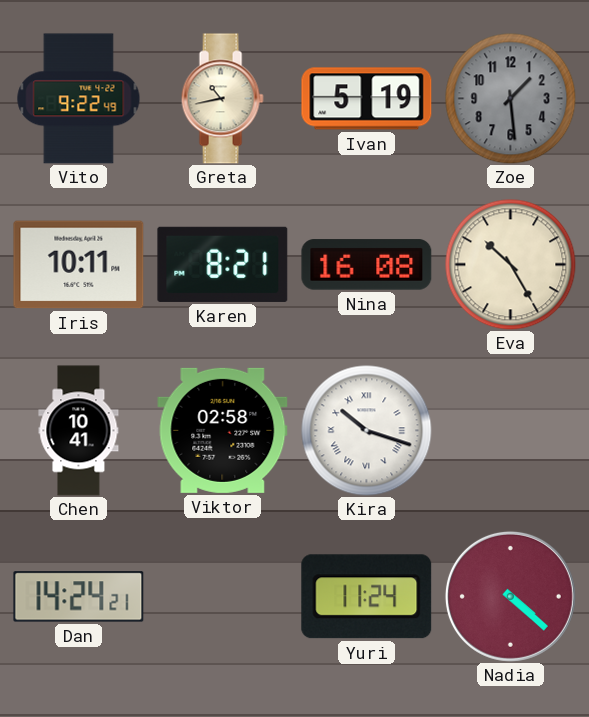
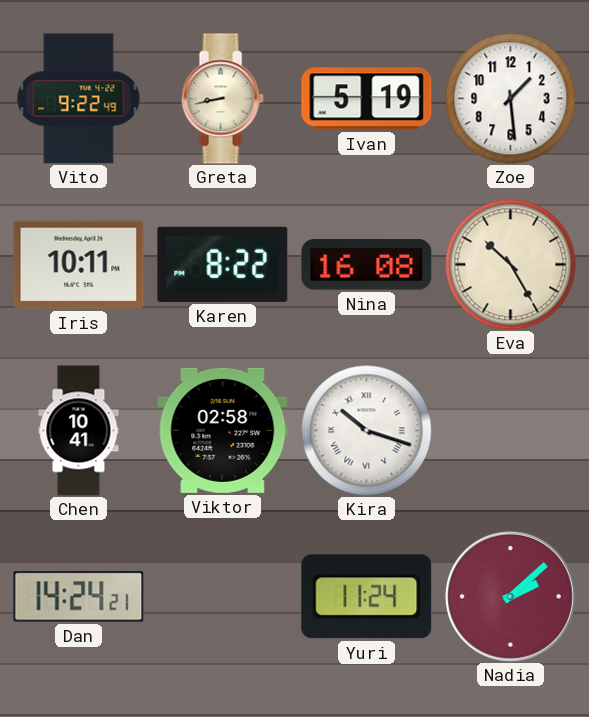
Greta: 10:43 -> 8:43
Zoe dial: grey -> white
Karen: 8:21 -> 8:22
Nadia: 4:22 -> 2:08
